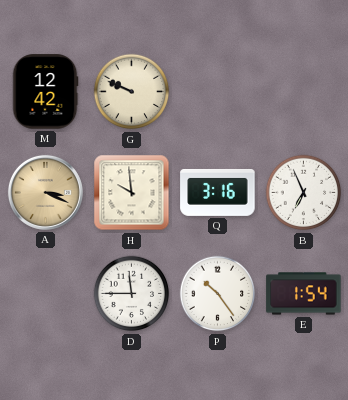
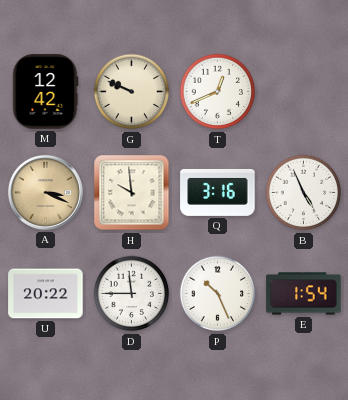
T: none -> 12:41
B: 6:56 -> 4:56
U: none -> 20:22
P: 10:24 -> 10:26
